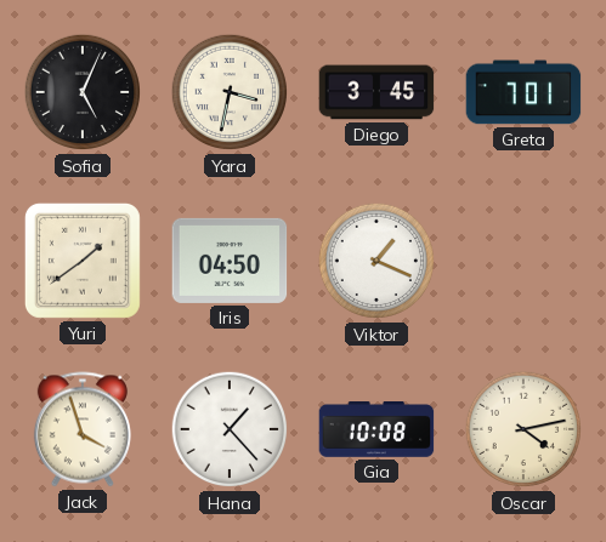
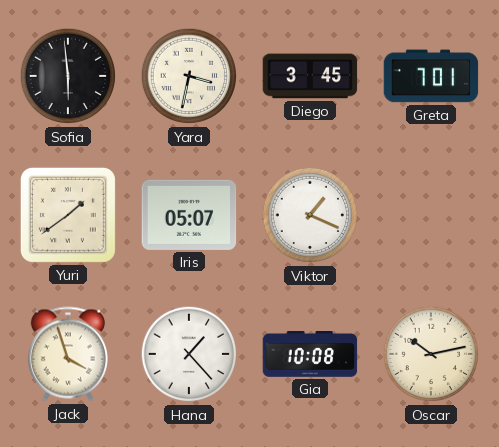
Sofia: 5:04 -> 5:59
Iris: 04:50 -> 05:07
Oscar: 4:13 -> 10:13
